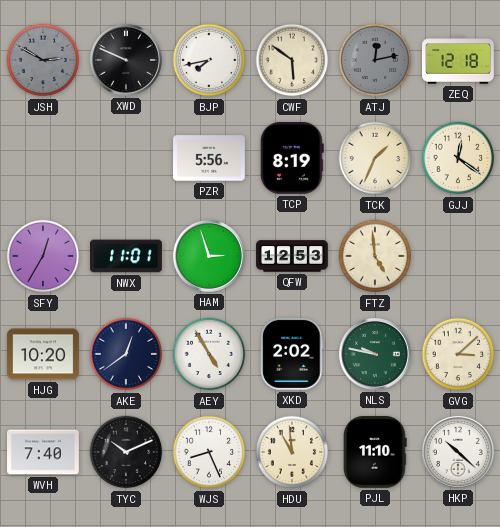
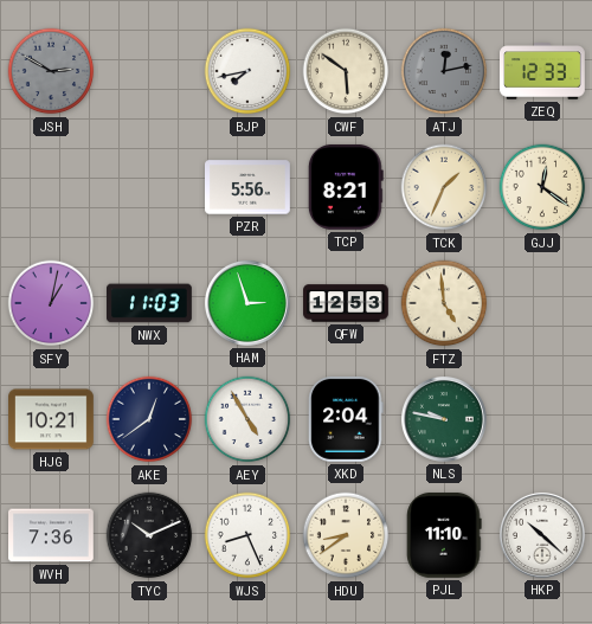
XWD: 9:49 -> none
ZEQ: 12:18 -> 12:33
TCP: 8:19 -> 8:21
SFY: 12:35 -> 1:02
NWX: 11:01 -> 11:03
HJG: 10:20 -> 10:21
XKD: 2:02 -> 2:04
GVG: 3:08 -> none
WVH: 7:40 -> 7:36
HDU: 10:59 -> 8:39
